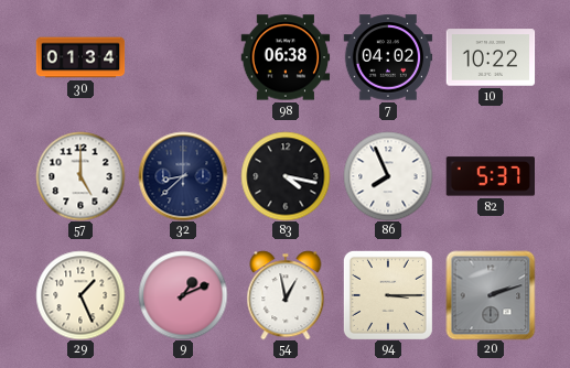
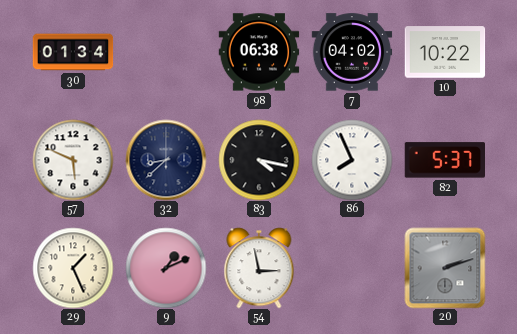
57: 5:00 -> 5:49
54: 12:58 -> 2:58
94: 3:15 -> none
